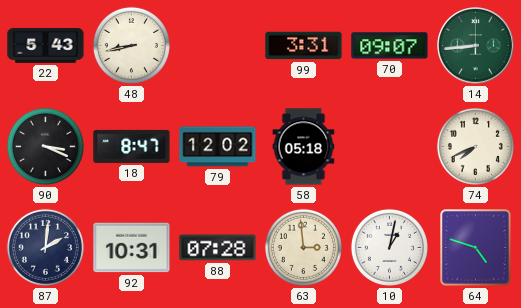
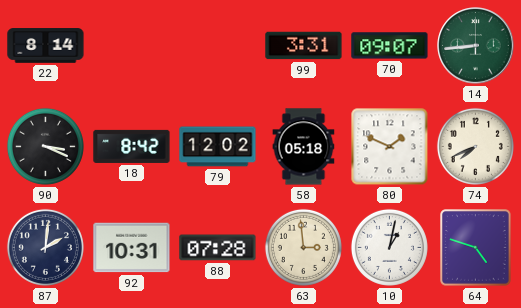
22: 5:43 -> 8:14
48: 8:43 -> none
18: 8:47 -> 8:42
80: none -> 1:49
